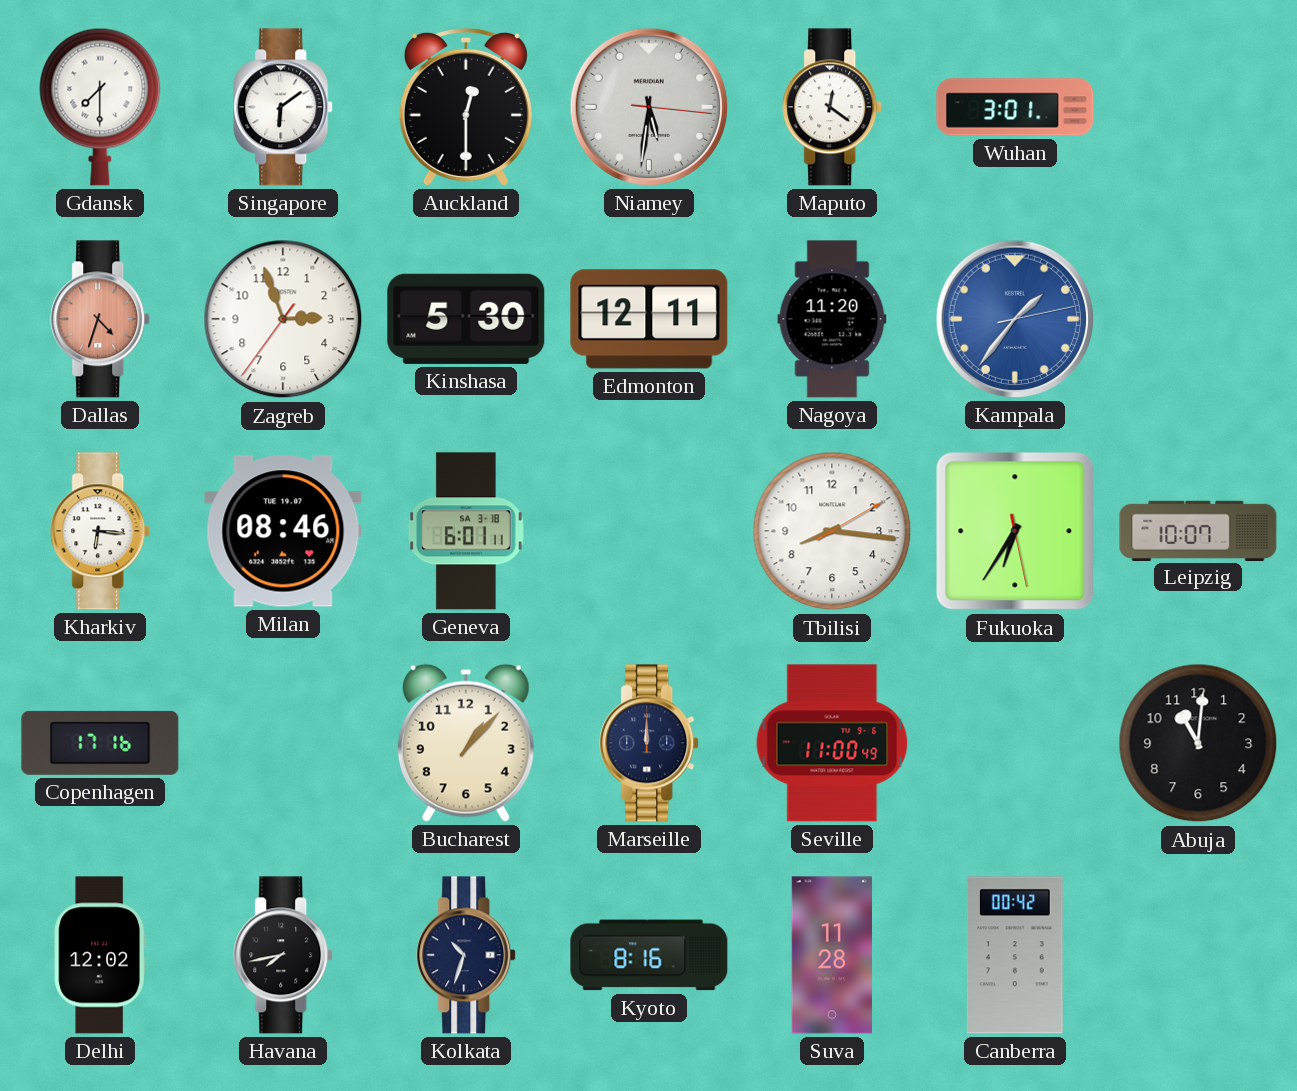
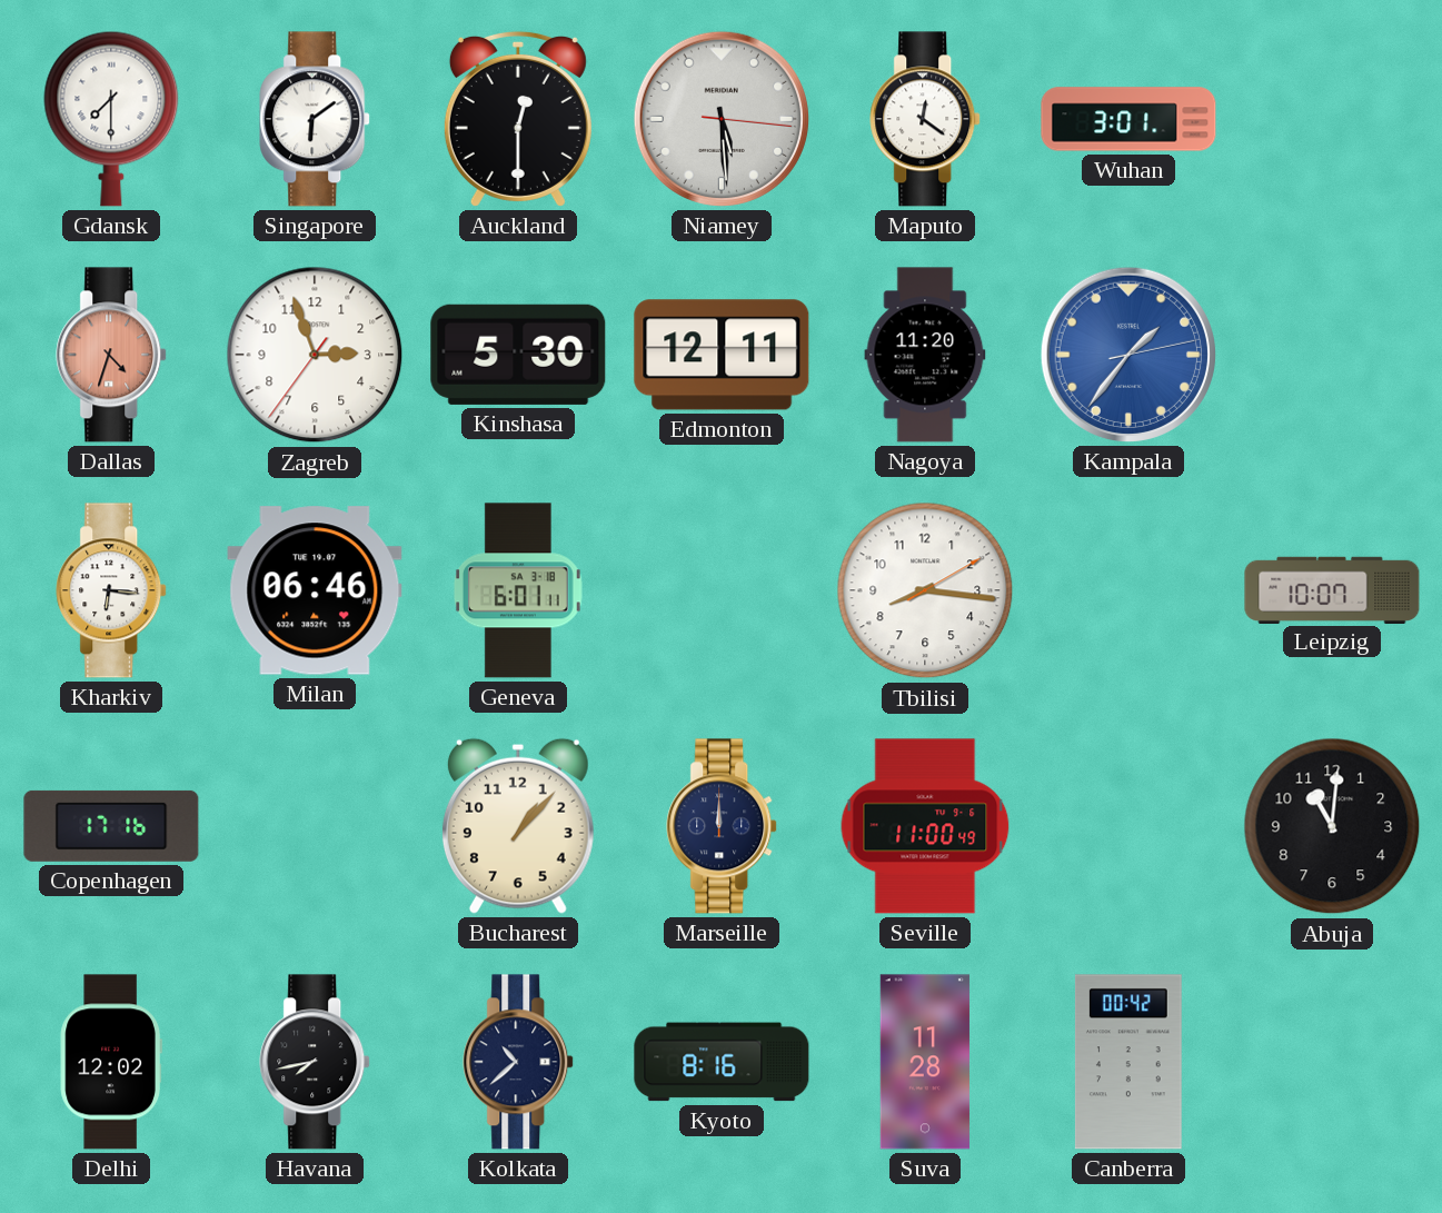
Niamey: 5:31 -> 5:29
Milan: 08:46 -> 06:46
Fukuoka: 6:35 -> none
Kolkata: 10:33 -> 10:38
